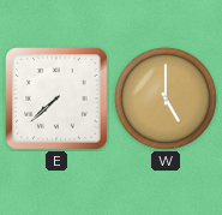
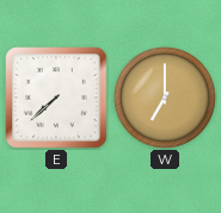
W: 5:00 -> 7:00
